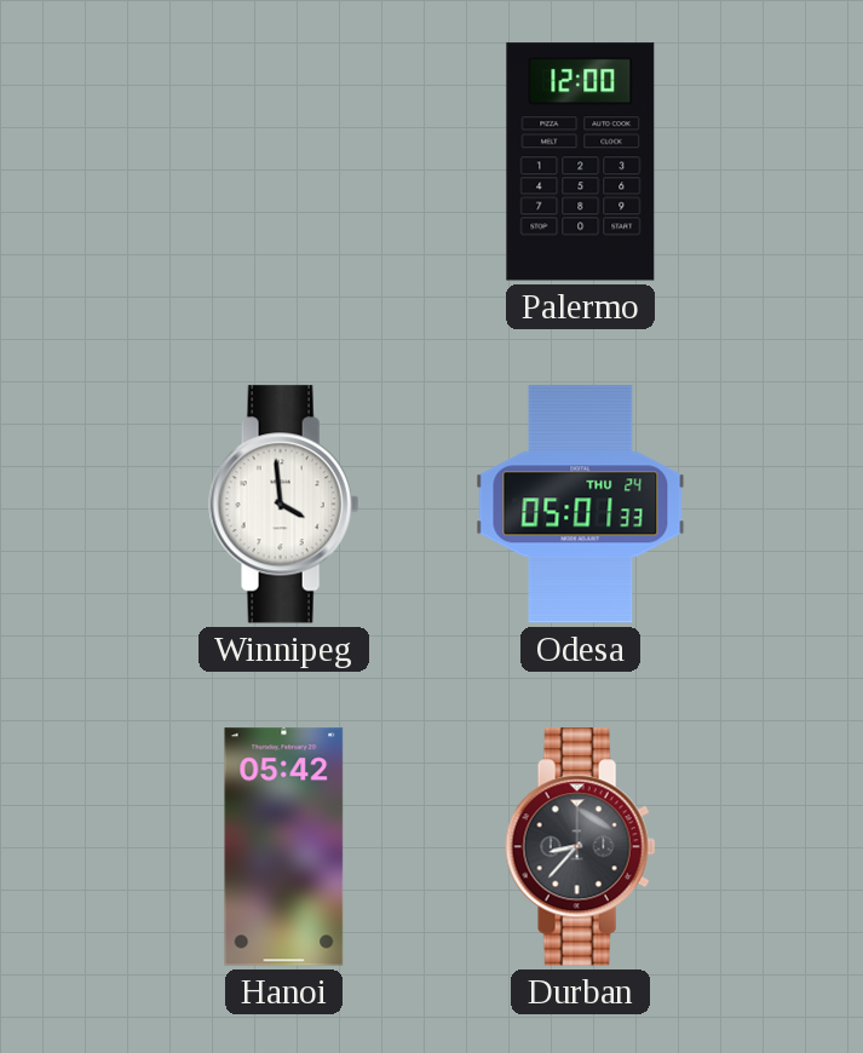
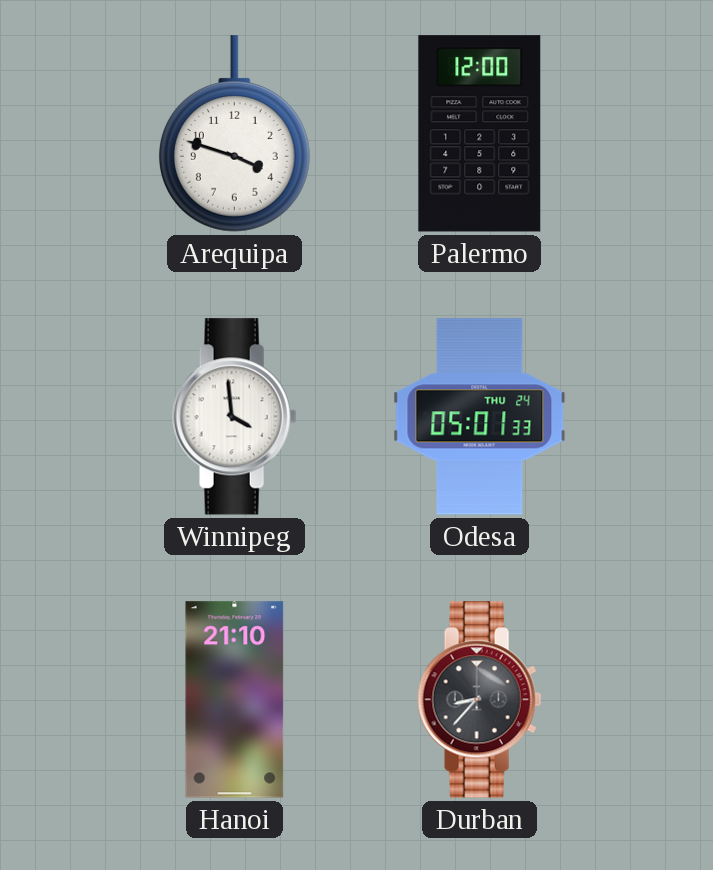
Arequipa: none -> 3:48
Hanoi: 05:42 -> 21:10
